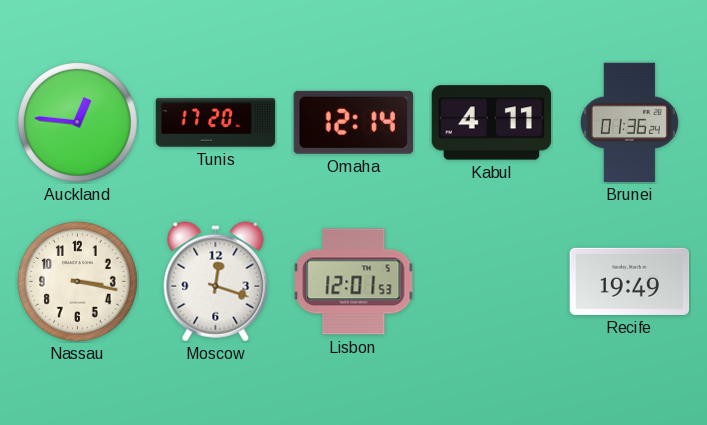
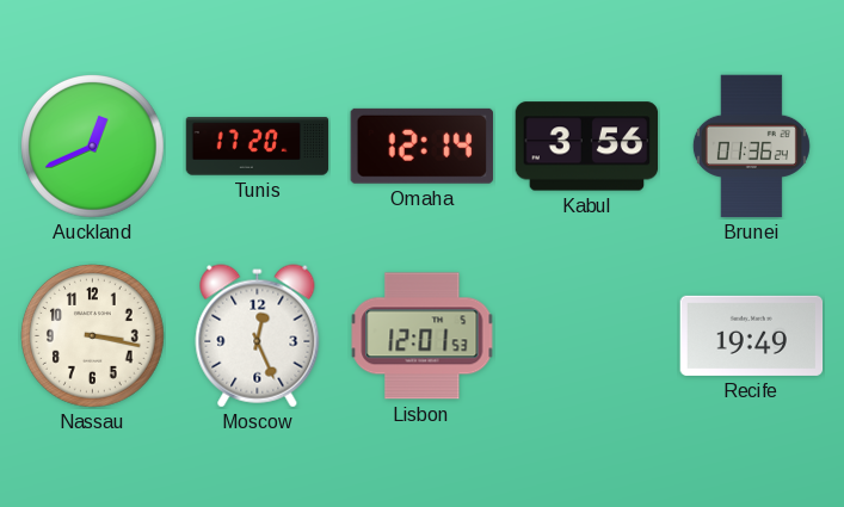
Auckland: 12:46 -> 12:41
Kabul: 4:11 -> 3:56
Moscow: 12:18 -> 12:26
